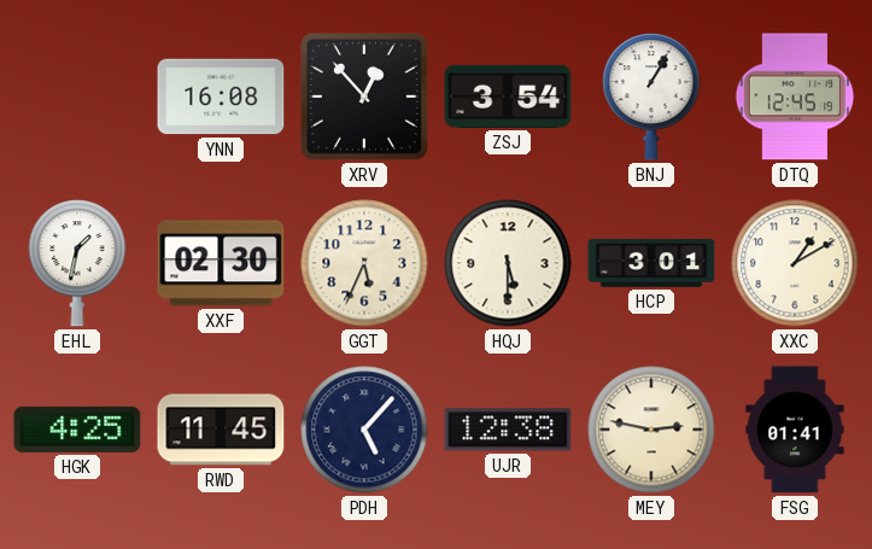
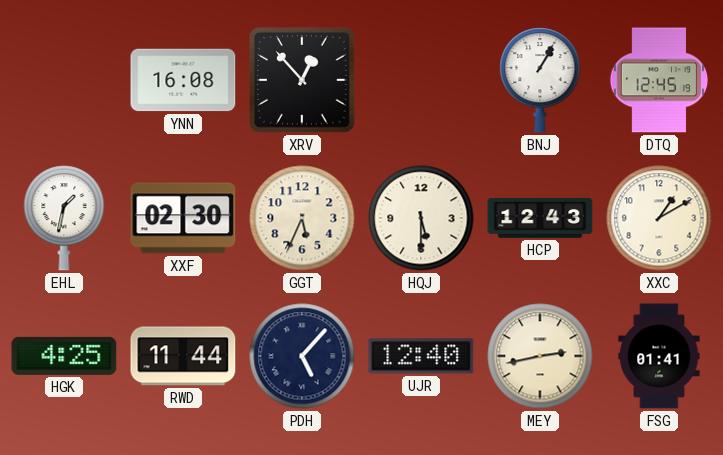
ZSJ: 3:54 -> none
HCP: 3:01 -> 12:43
RWD: 11:45 -> 11:44
UJR: 12:38 -> 12:40
MEY: 2:47 -> 2:43
